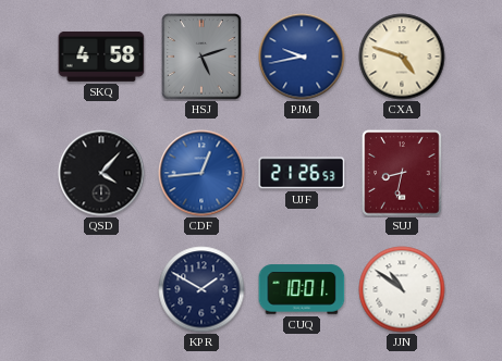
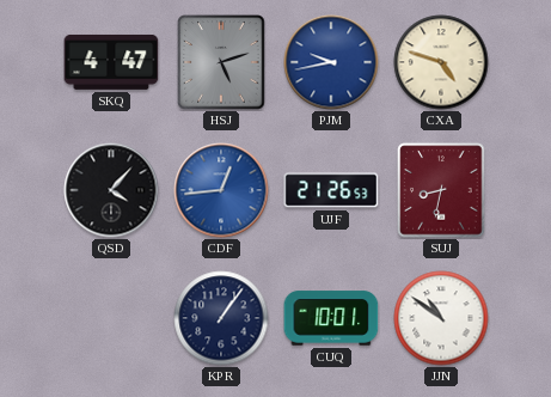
SKQ: 4:58 -> 4:47
KPR: 1:50 -> 1:06
